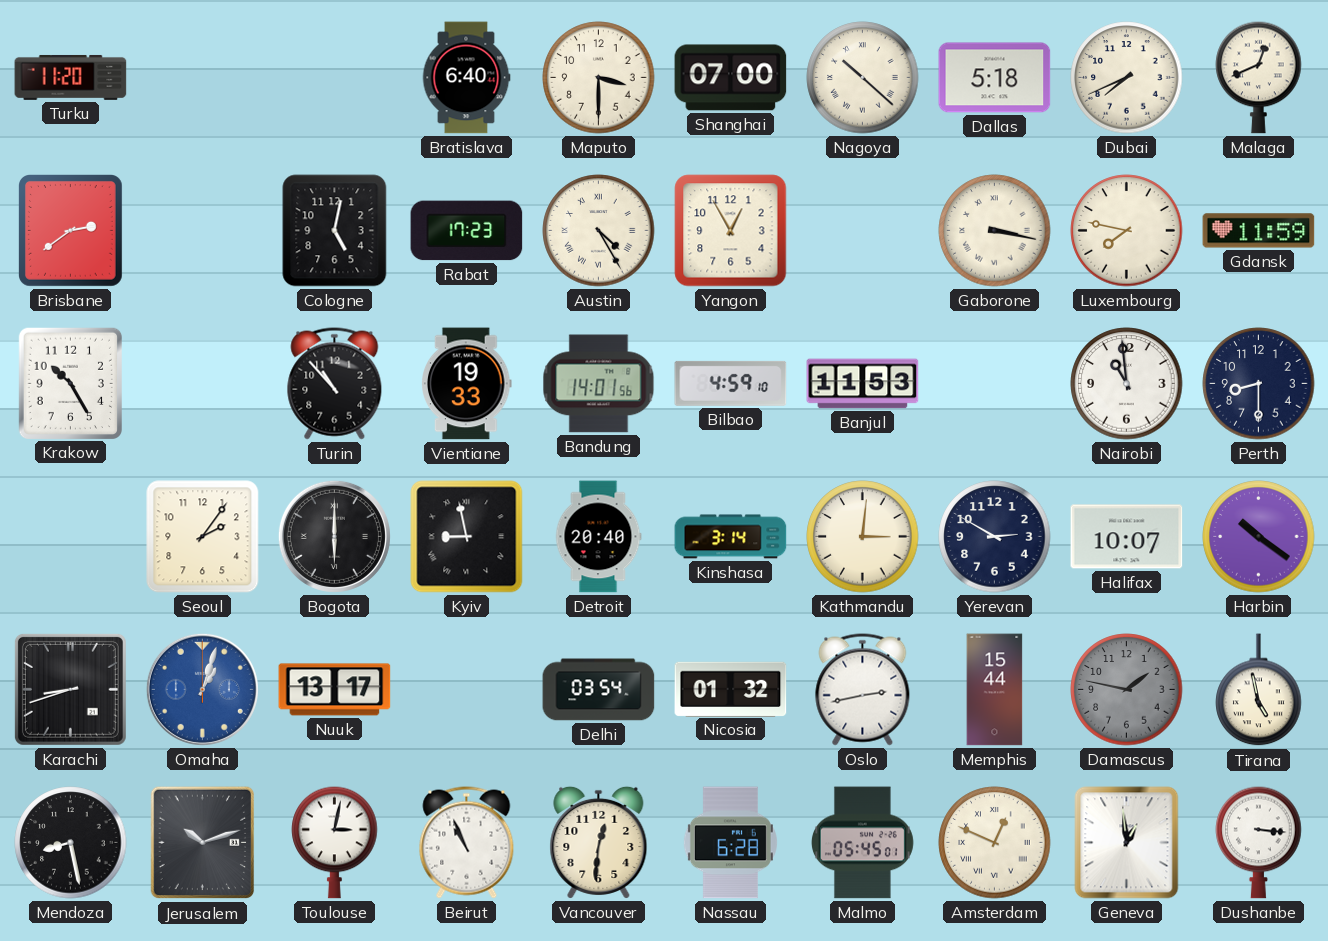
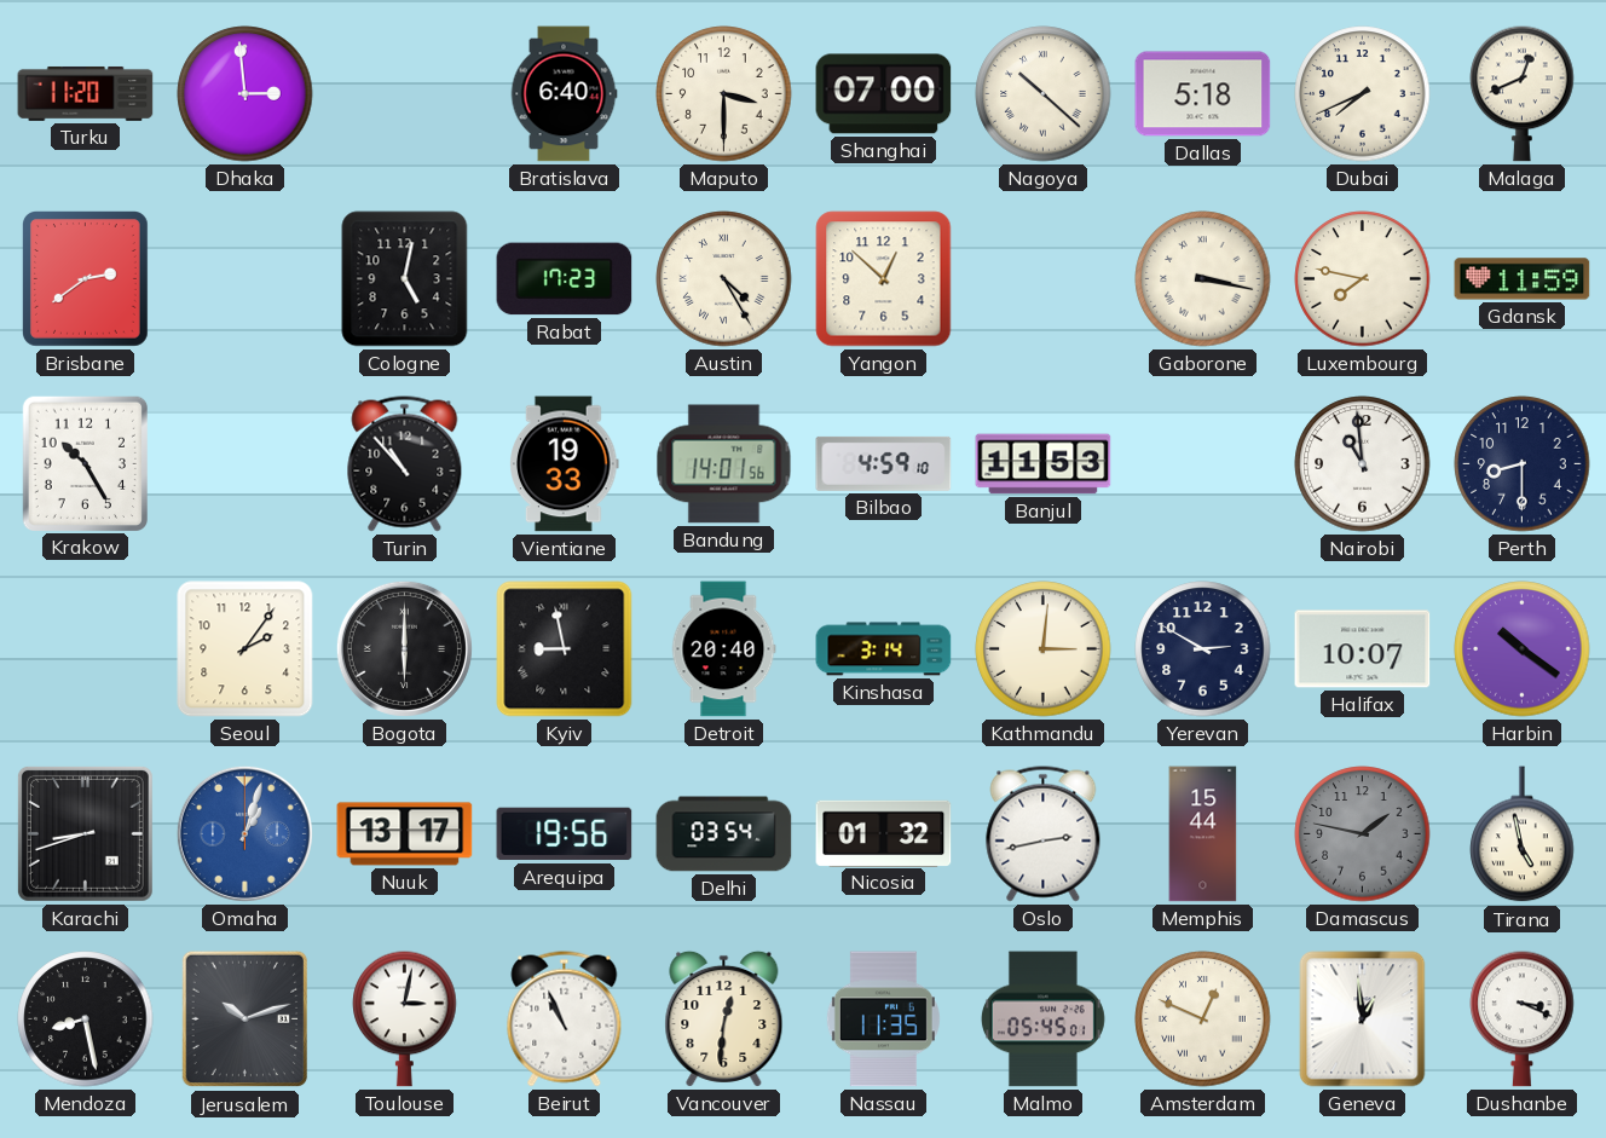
Dhaka: none -> 2:59
Yangon: 12:55 -> 12:52
Arequipa: none -> 19:56
Nassau: 6:28 -> 11:35
Dushanbe: 3:16 -> 3:19
